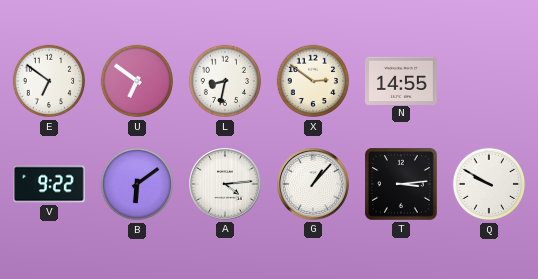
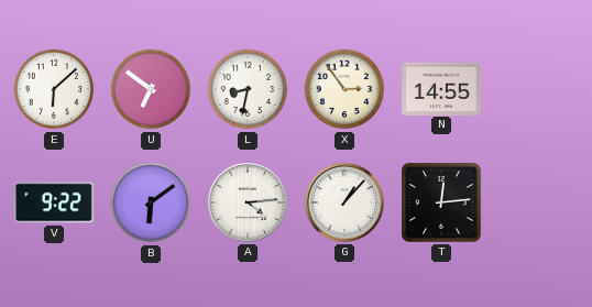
E: 6:51 -> 6:08
X: 2:51 -> 2:54
T: 3:14 -> 12:14
Q: 9:50 -> none
